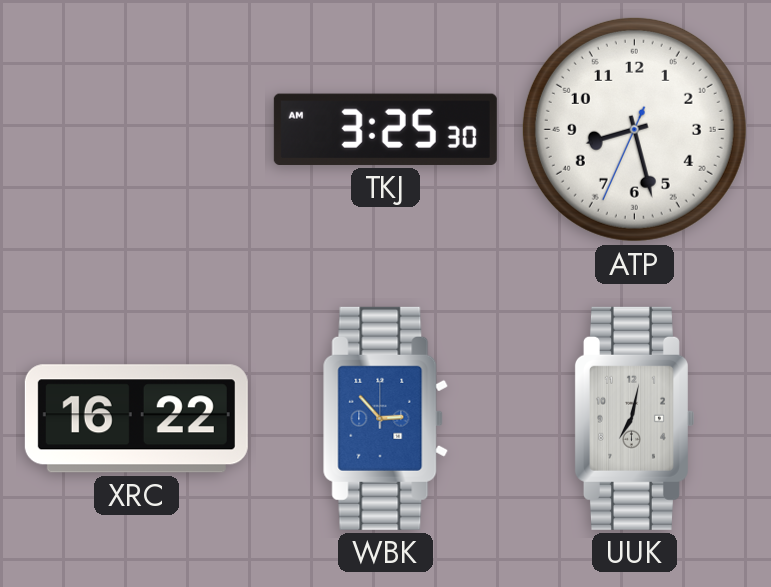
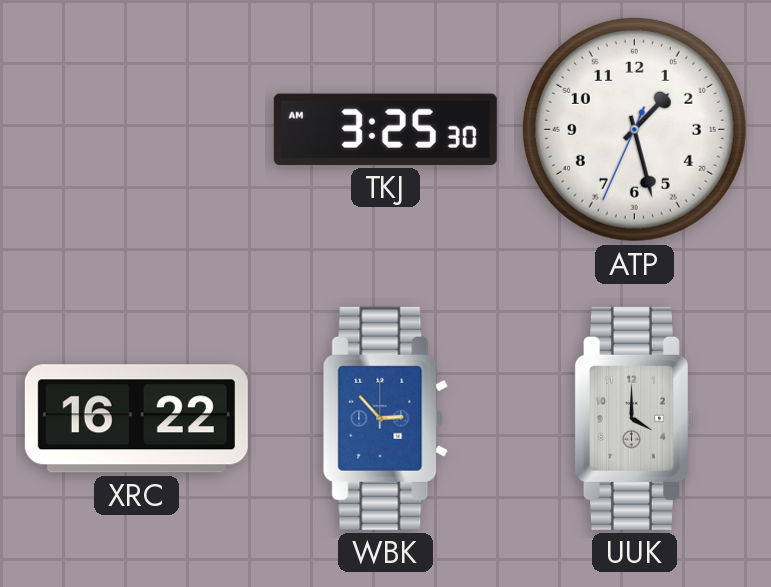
ATP: 8:27 -> 1:27
UUK: 7:02 -> 4:00
